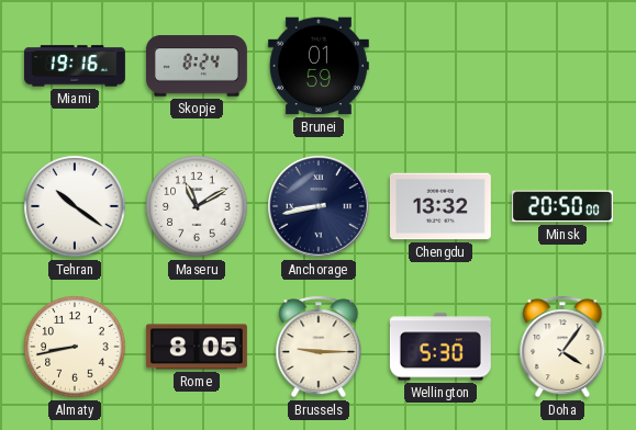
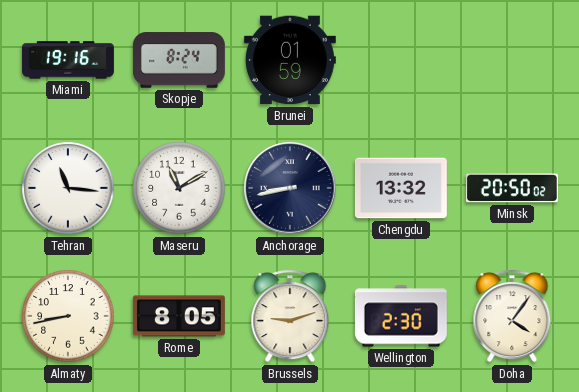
Tehran: 10:21 -> 11:16
Minsk: 20:50:00 -> 20:50:02
Brussels: 9:15 -> 9:12
Wellington: 5:30 -> 2:30
